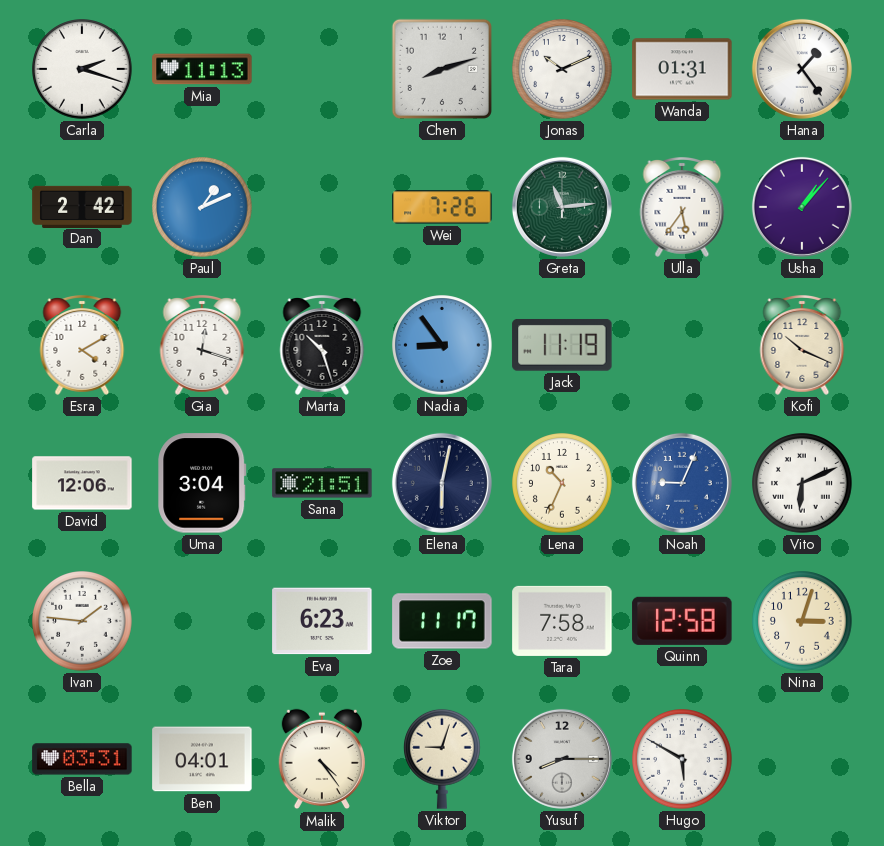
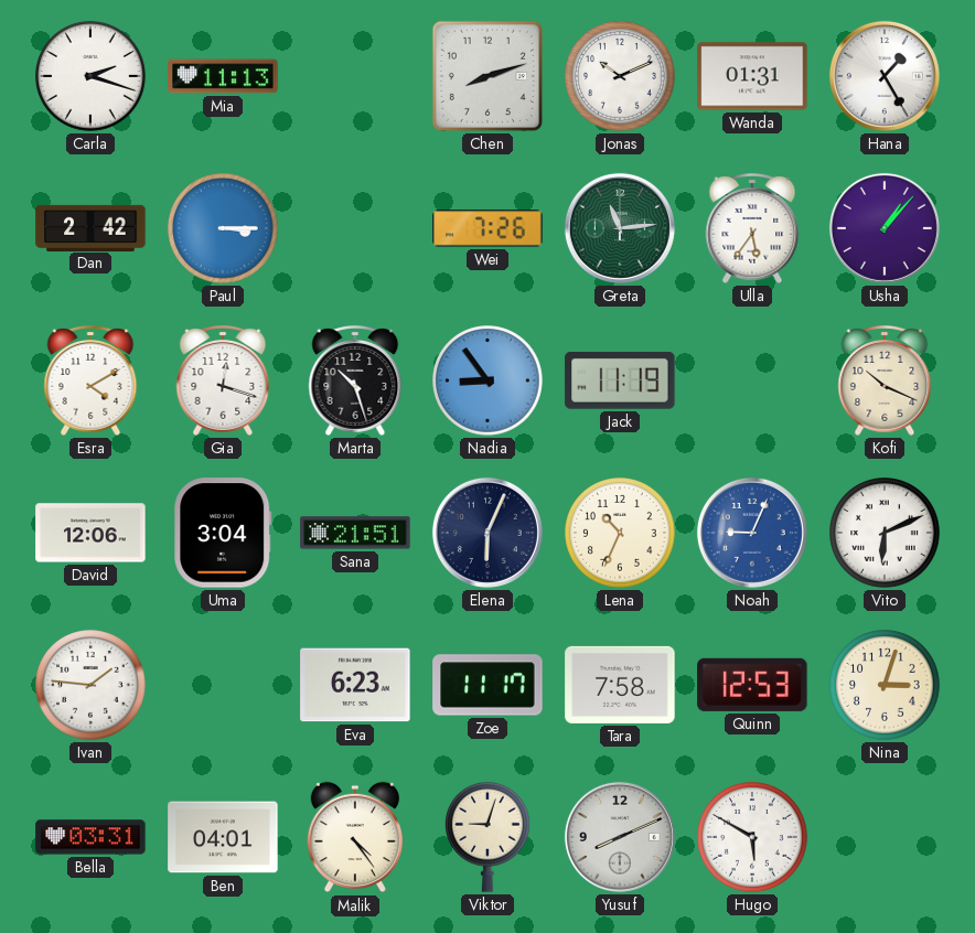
Hana: 1:24 -> 1:25
Paul: 1:11 -> 3:15
Elena: 6:02 -> 6:04
Quinn: 12:58 -> 12:53
Yusuf: 8:15 -> 8:11
